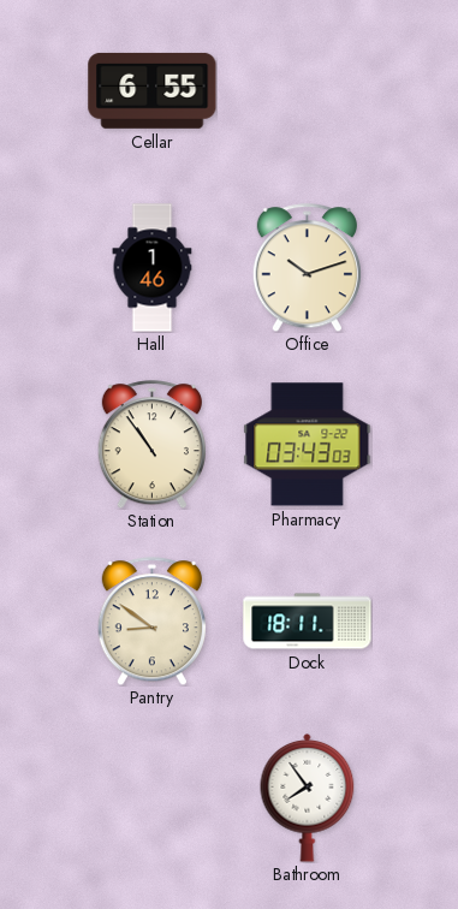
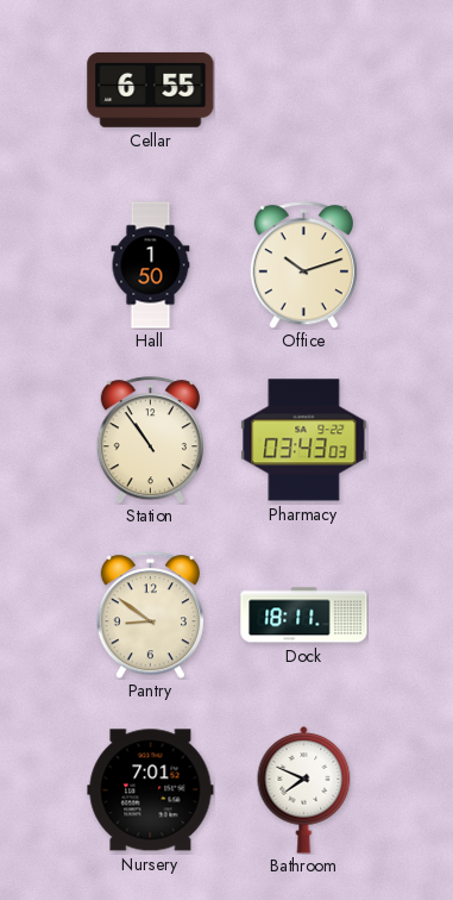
Hall: 1:46 -> 1:50
Nursery: none -> 7:01
Bathroom: 7:54 -> 7:49
